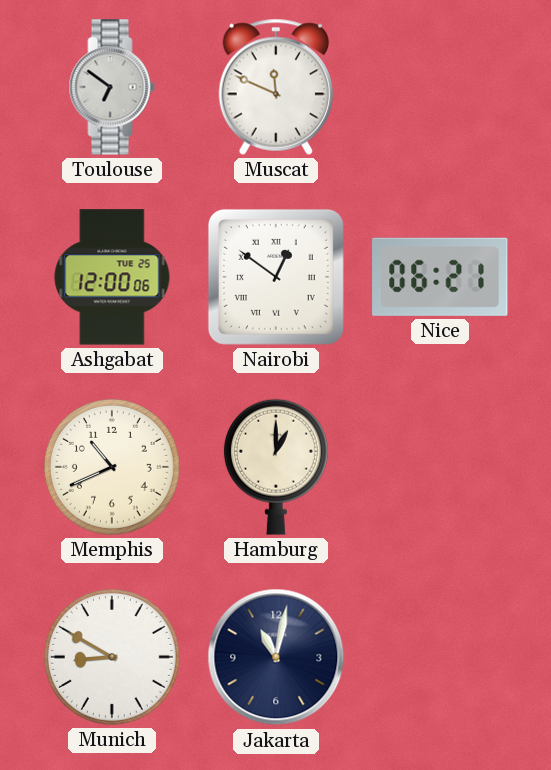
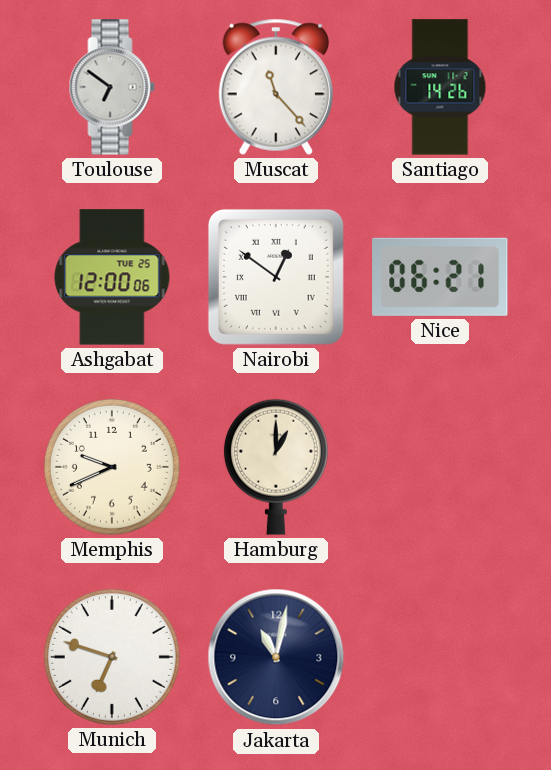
Muscat: 11:49 -> 11:23
Santiago: none -> 14:26
Memphis: 10:41 -> 9:41
Munich: 8:50 -> 6:48
